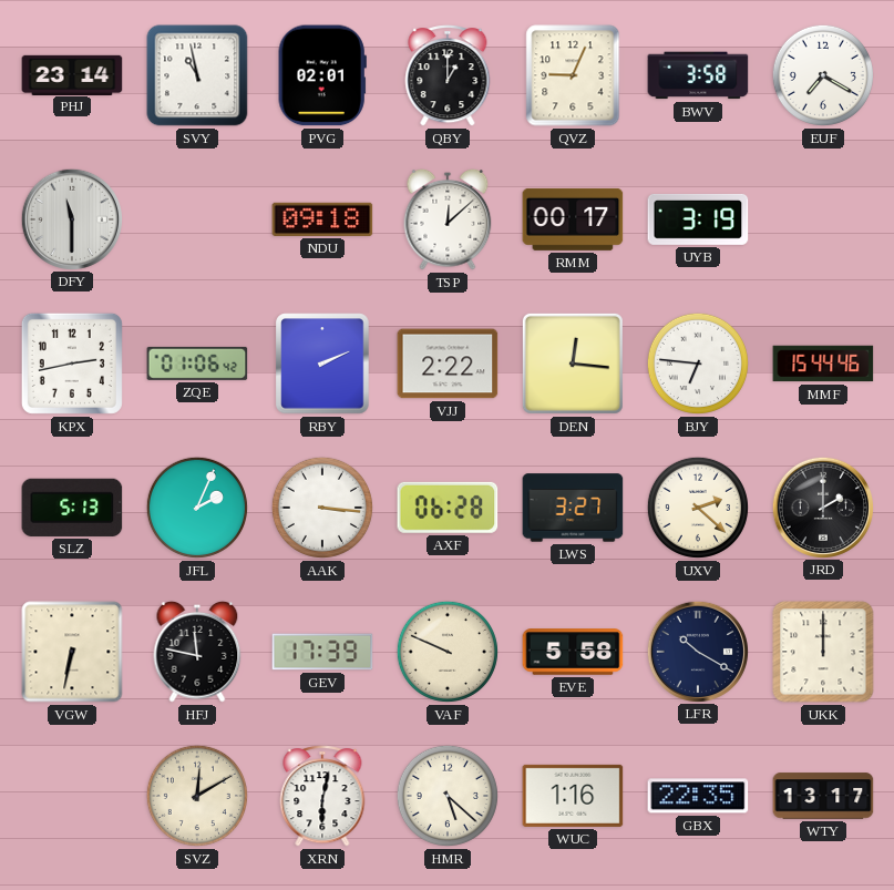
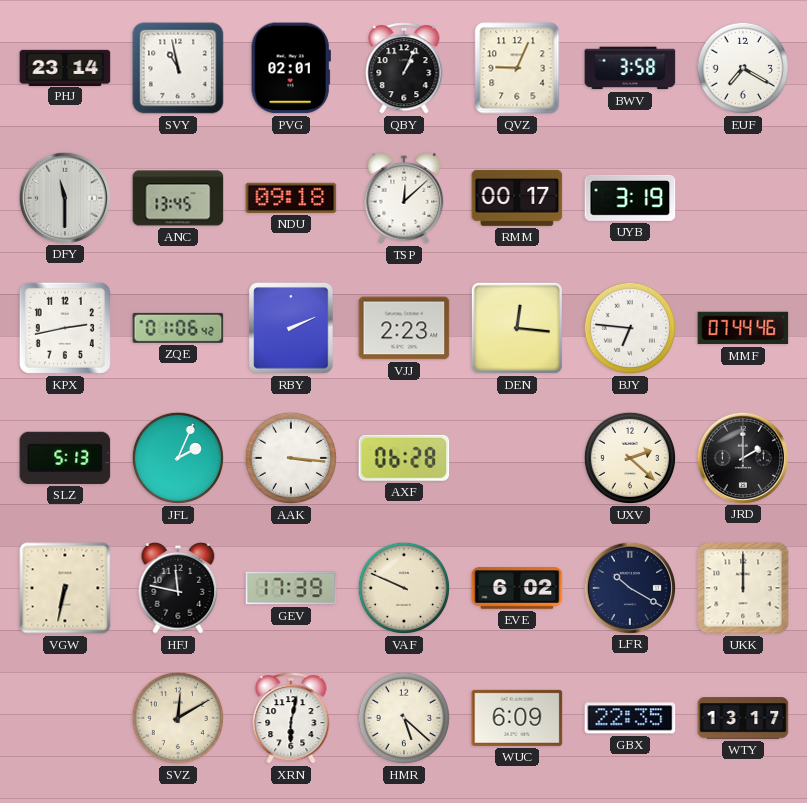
QBY: 1:00 -> 1:04
ANC: none -> 13:45
VJJ: 2:22 -> 2:23
MMF: 15:44 -> 07:44
LWS: 3:27 -> none
EVE: 5:58 -> 6:02
WUC: 1:16 -> 6:09
